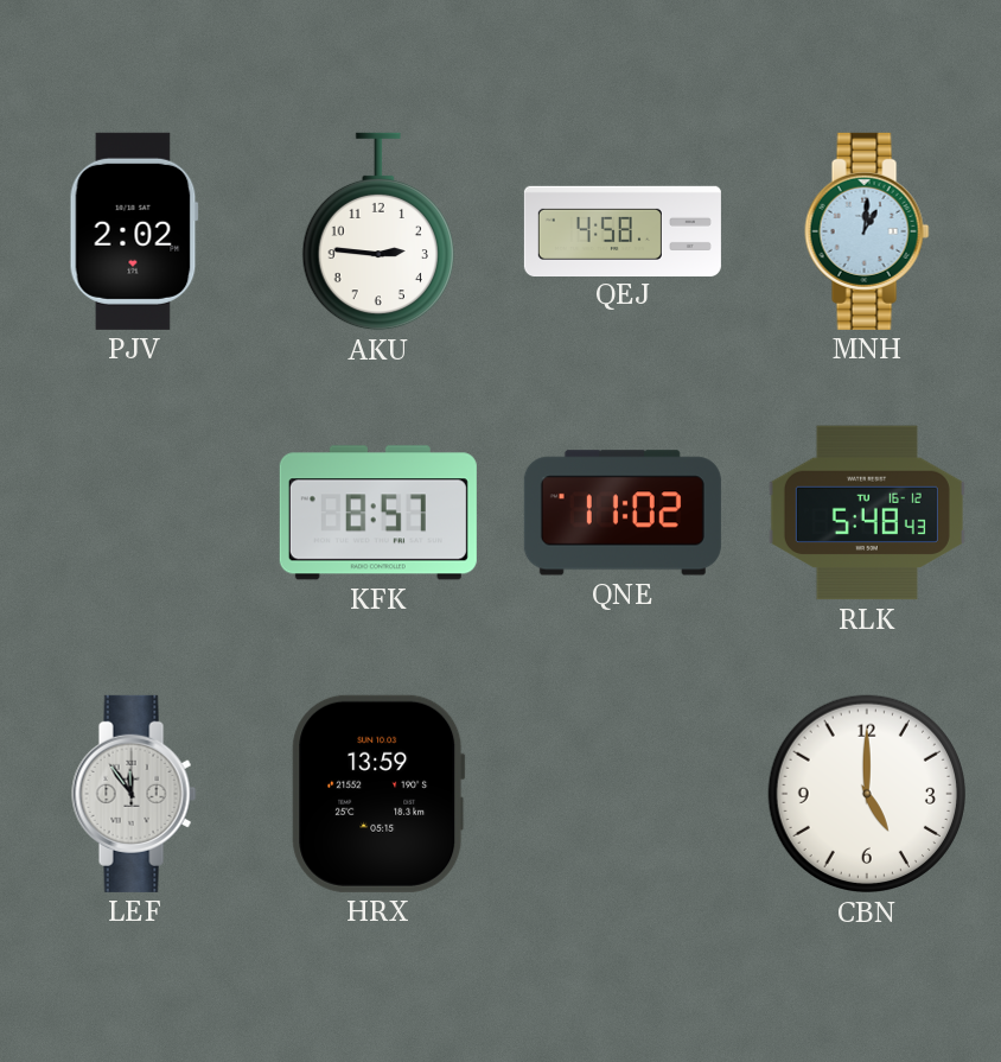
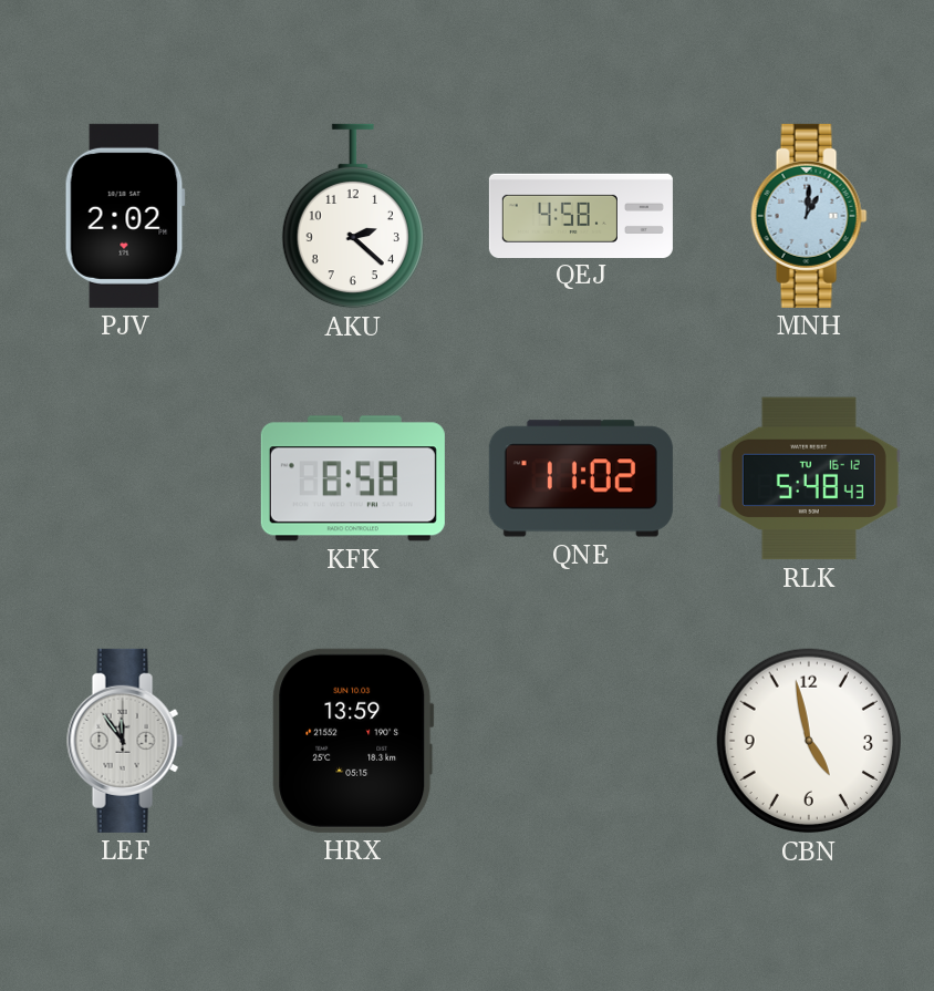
AKU: 2:46 -> 2:22
KFK: 8:57 -> 8:58
CBN: 5:00 -> 4:58
